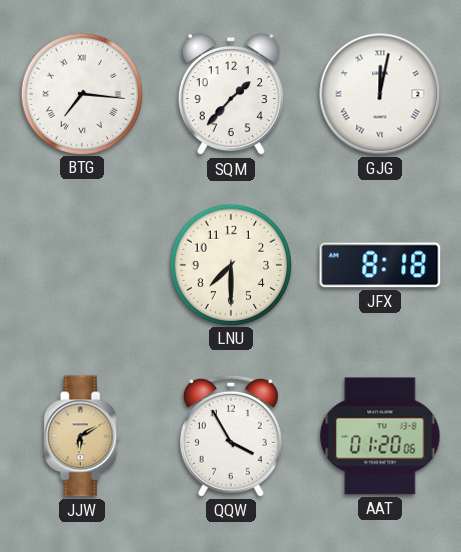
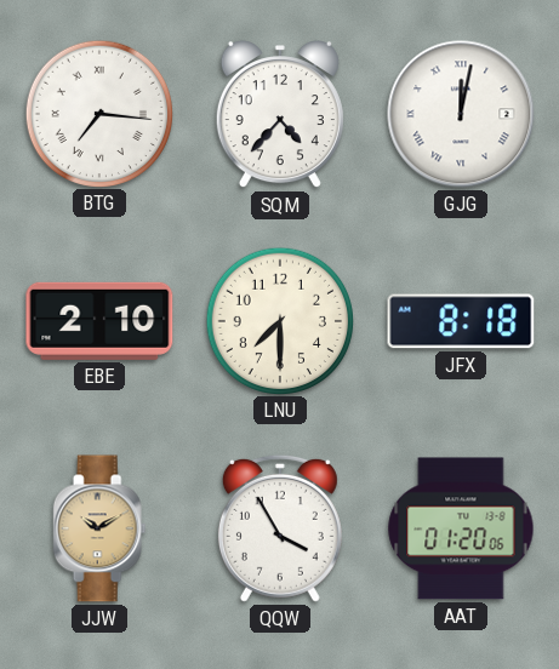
SQM: 1:37 -> 4:37
EBE: none -> 2:10
JJW: 6:10 -> 10:10
